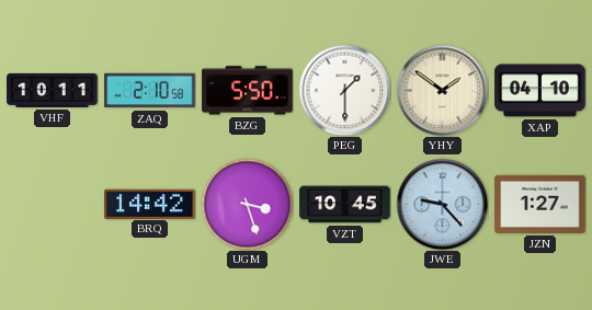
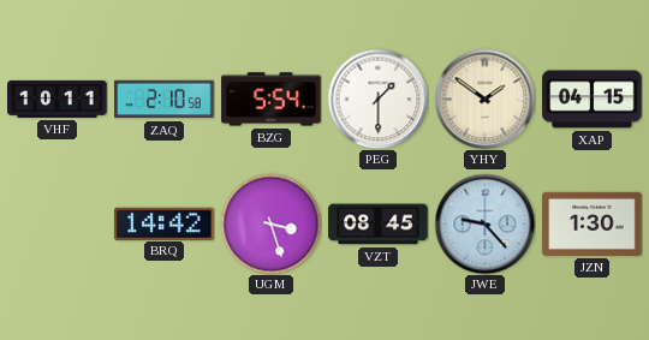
BZG: 5:50 -> 5:54
XAP: 04:10 -> 04:15
VZT: 10:45 -> 08:45
JZN: 1:27 -> 1:30
